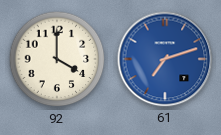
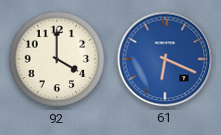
61: 7:12 -> 6:19
